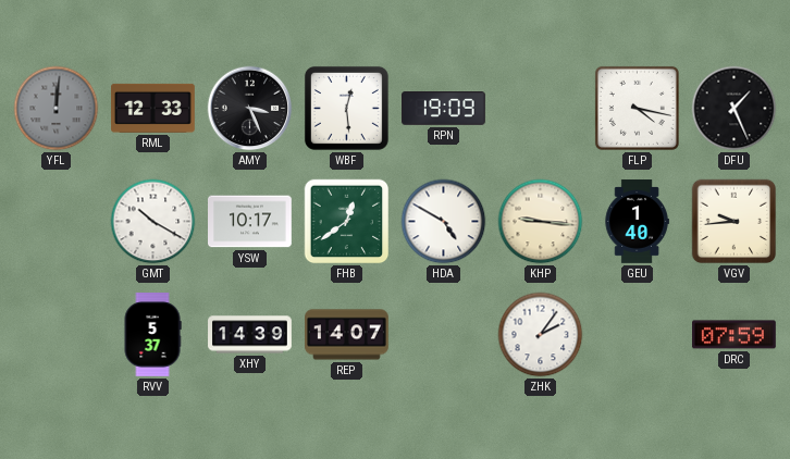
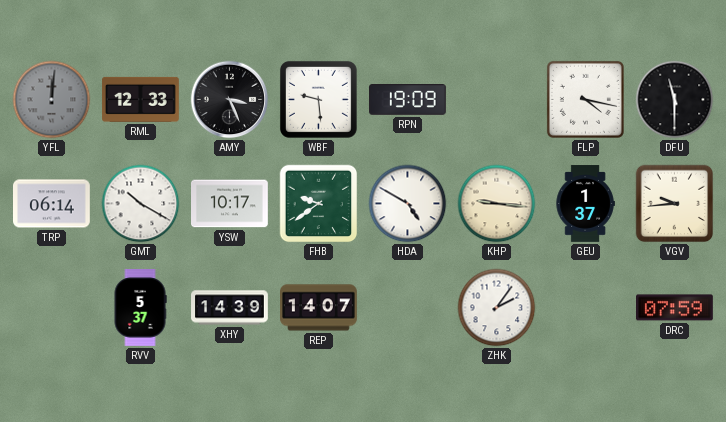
WBF: 12:29 -> 9:29
DFU: 1:26 -> 11:30
TRP: none -> 06:14
FHB: 12:39 -> 9:39
GEU: 1:40 -> 1:37
